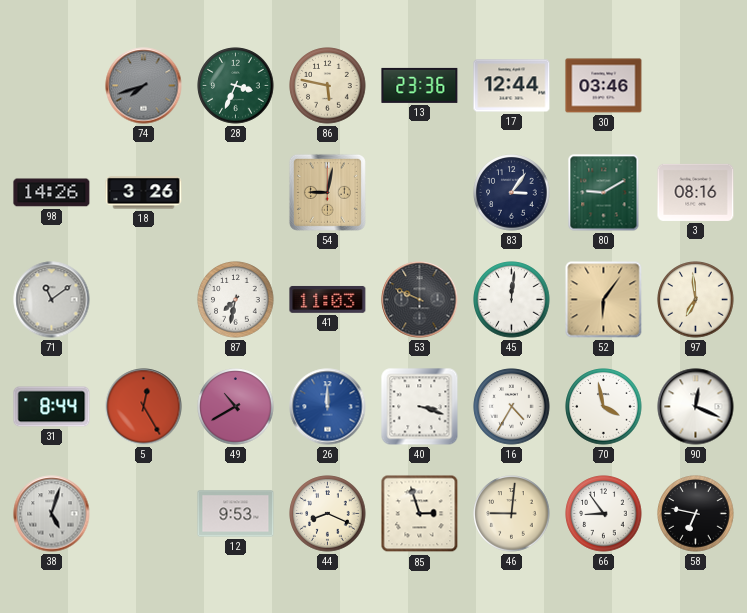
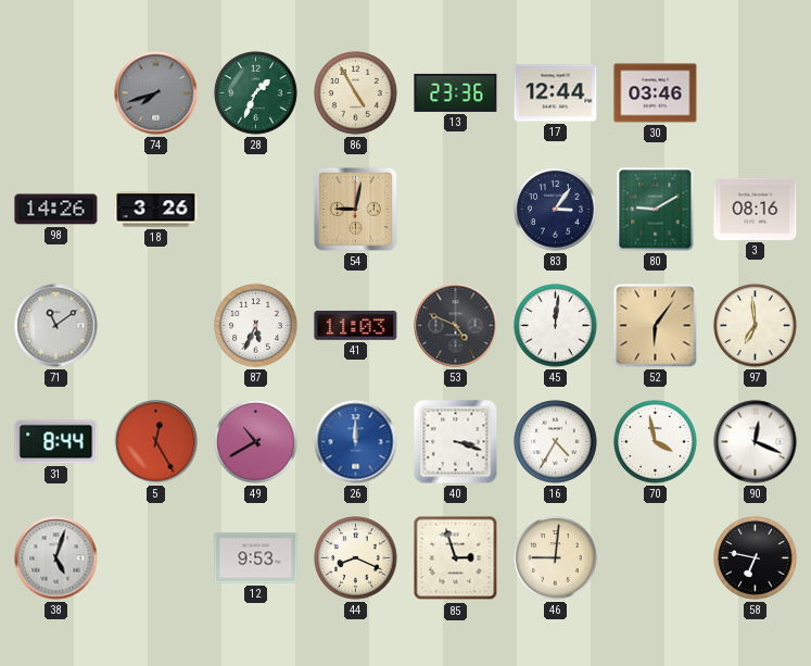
28: 3:34 -> 1:34
86: 5:47 -> 4:55
87: 7:32 -> 5:34
53: 9:49 -> 4:49
66: 8:54 -> none
